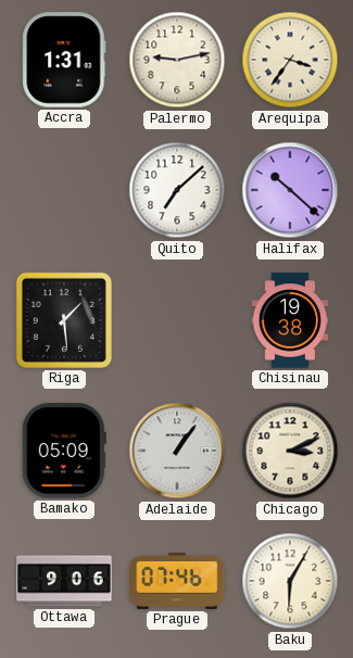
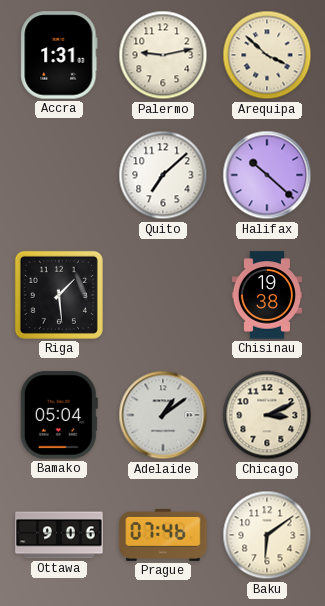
Arequipa: 3:36 -> 3:52
Bamako: 05:09 -> 05:04
Adelaide: 1:06 -> 1:09
Baku: 6:05 -> 6:09
